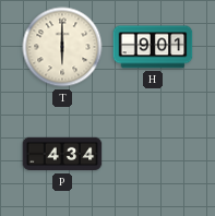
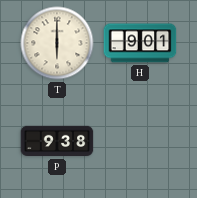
P: 4:34 -> 9:38
